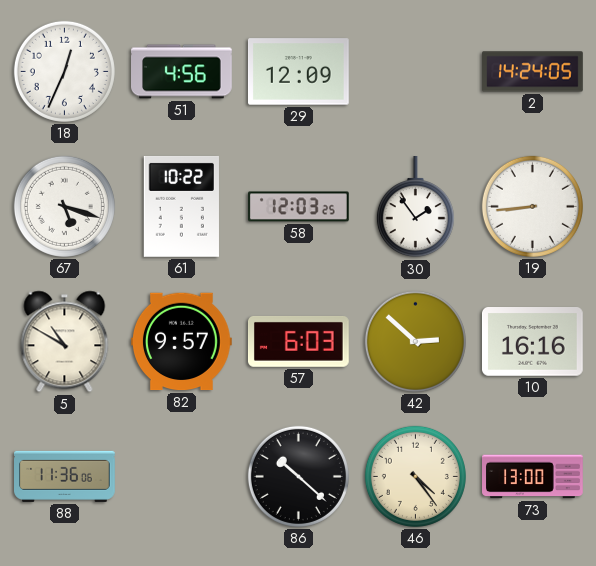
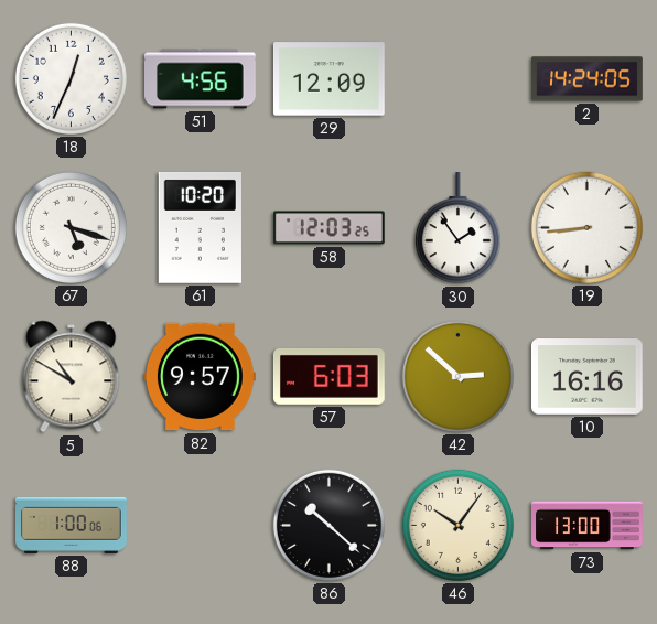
61: 10:22 -> 10:20
88: 11:36 -> 1:00
46: 4:24 -> 10:06
